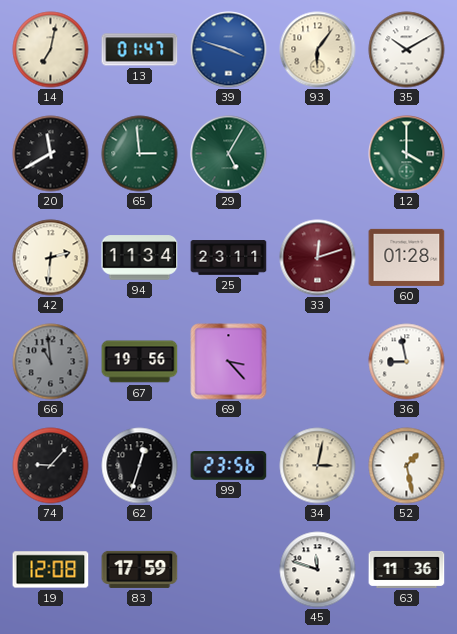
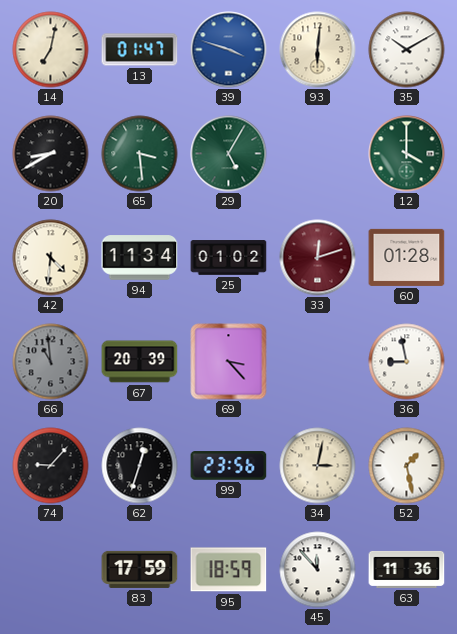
93: 6:06 -> 6:01
20: 11:40 -> 8:40
65: 2:59 -> 3:29
42: 2:31 -> 4:31
25: 23:11 -> 01:02
67: 19:56 -> 20:39
19: 12:08 -> none
95: none -> 18:59
45: 11:48 -> 11:53
